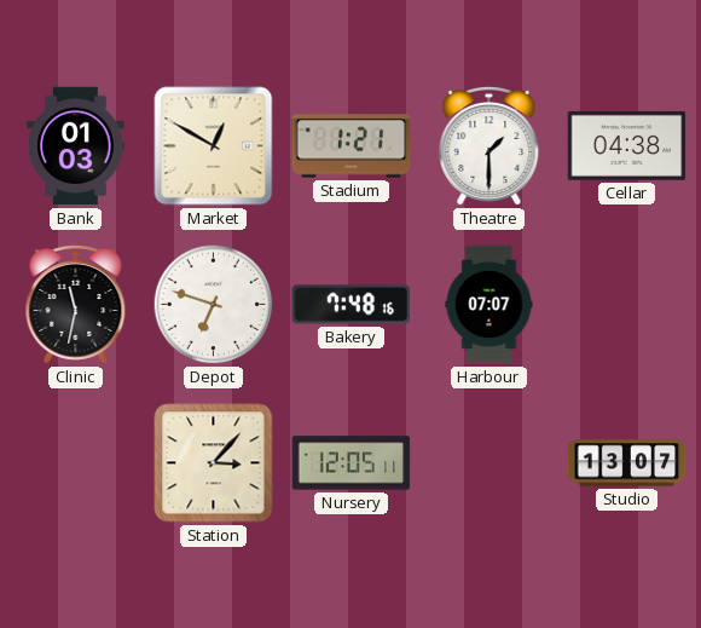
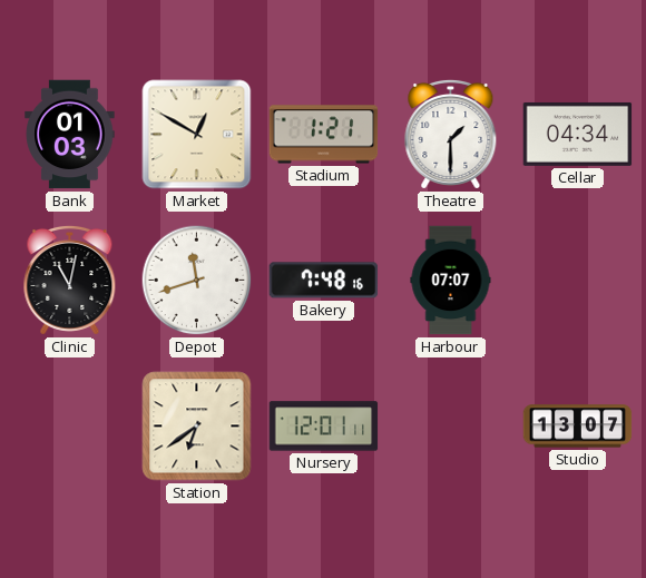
Cellar: 04:38 -> 04:34
Clinic: 11:32 -> 11:02
Depot: 6:48 -> 11:42
Station: 3:07 -> 6:39
Nursery: 12:05 -> 12:01
